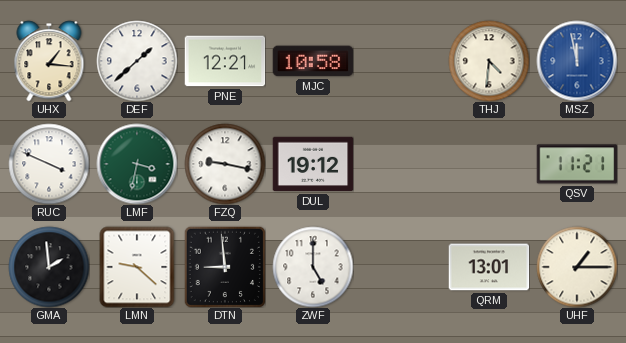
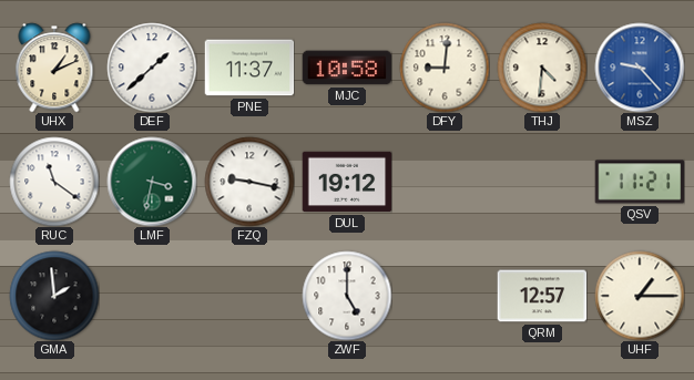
UHX: 1:16 -> 1:11
PNE: 12:21 -> 11:37
DFY: none -> 9:01
MSZ: 11:58 -> 9:23
RUC: 3:49 -> 11:21
LMN: 9:22 -> none
DTN: 8:59 -> none
QRM: 13:01 -> 12:57
